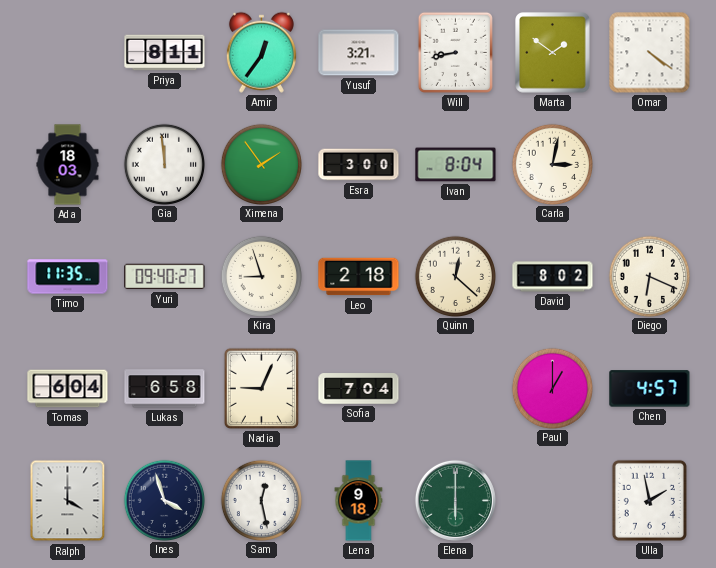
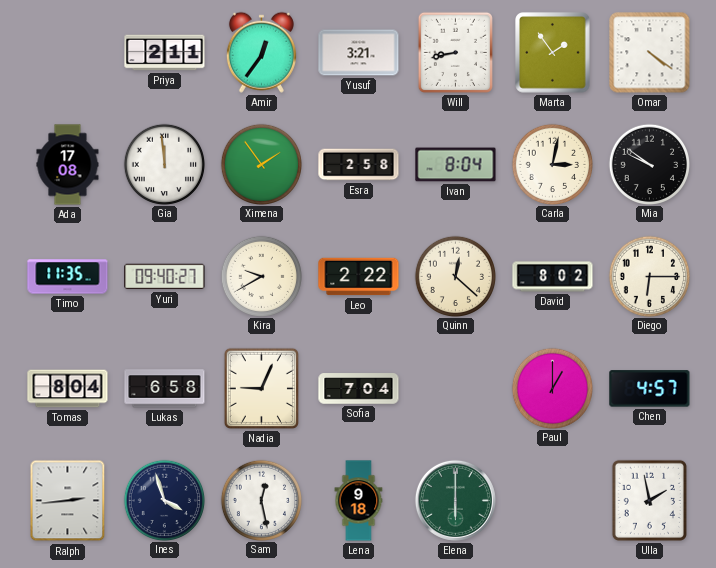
Priya: 8:11 -> 2:11
Marta: 1:51 -> 1:54
Ada: 18:03 -> 17:08
Esra: 3:00 -> 2:58
Mia: none -> 9:51
Kira: 8:57 -> 9:40
Leo: 2:18 -> 2:22
Diego: 6:19 -> 6:15
Tomas: 6:04 -> 8:04
Ralph: 4:00 -> 2:44
